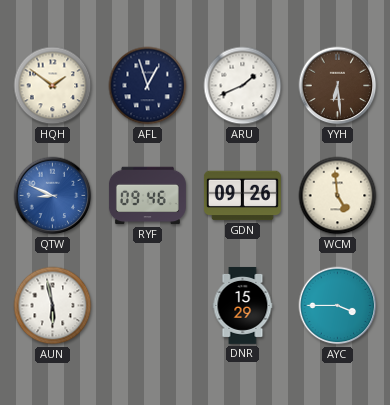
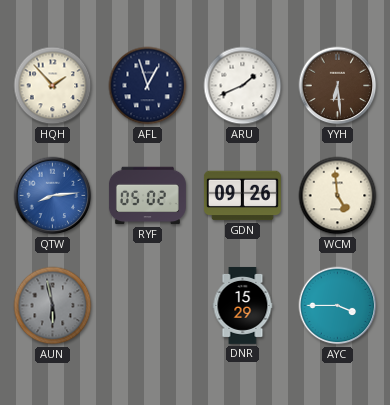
HQH: 1:51 -> 1:53
QTW: 8:49 -> 8:14
RYF: 09:46 -> 05:02
AUN dial: white -> grey
